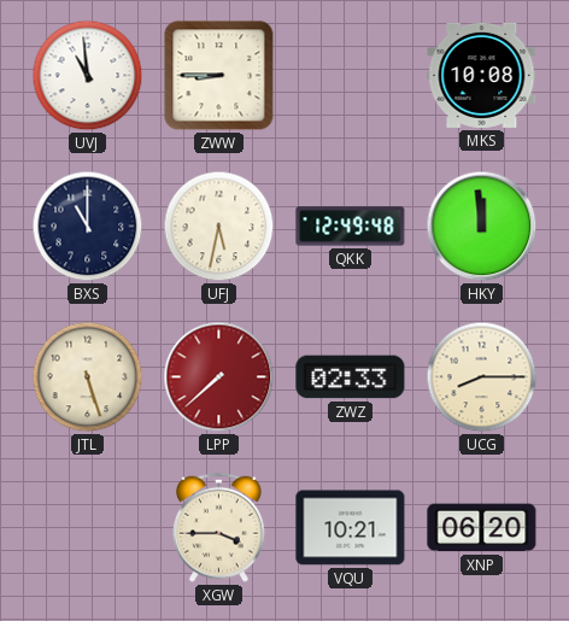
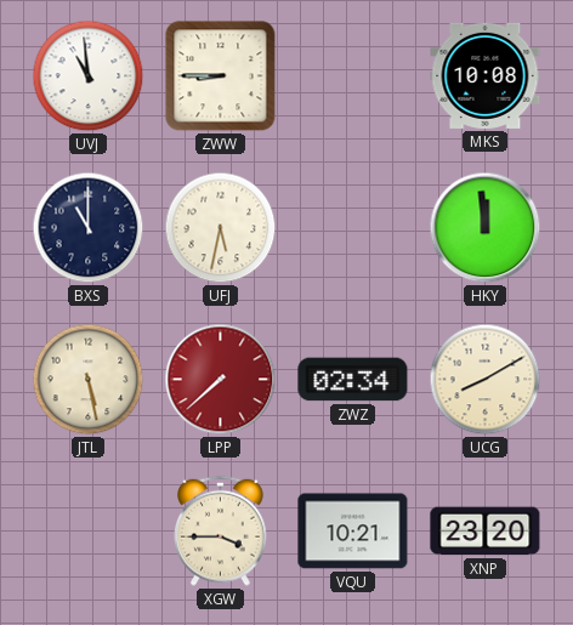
QKK: 12:49 -> none
JTL: 5:27 -> 5:28
ZWZ: 02:33 -> 02:34
UCG: 8:15 -> 8:10
XNP: 06:20 -> 23:20
